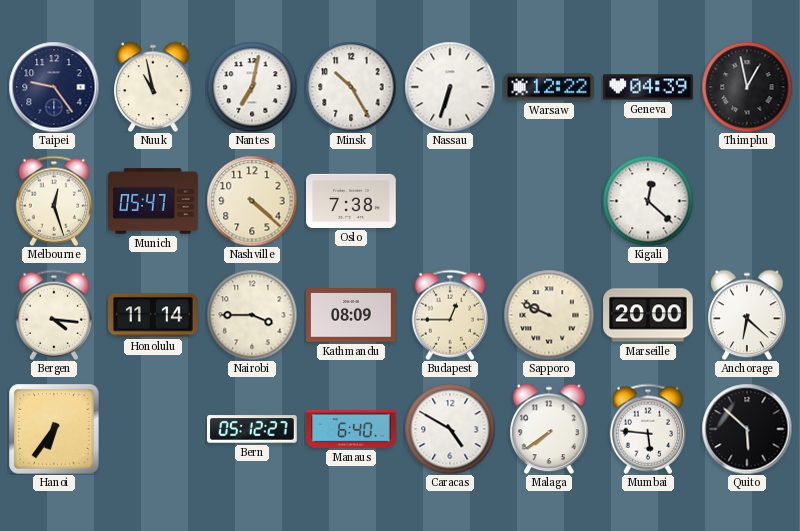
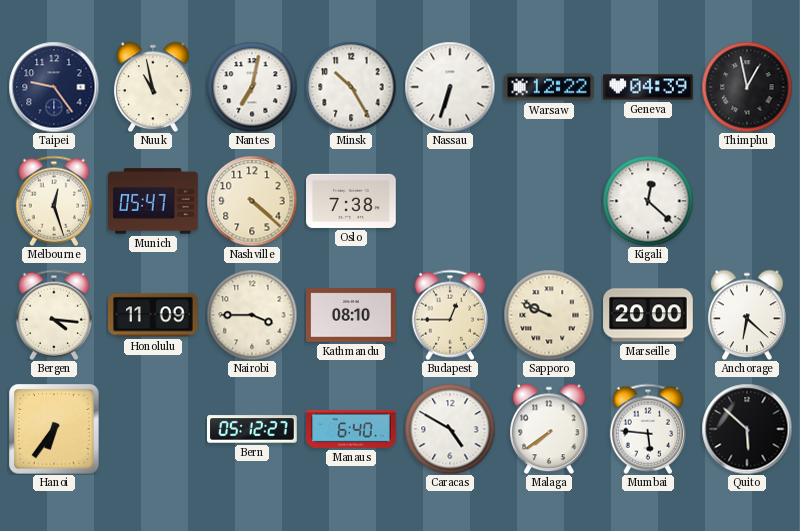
Honolulu: 11:14 -> 11:09
Kathmandu: 08:09 -> 08:10
